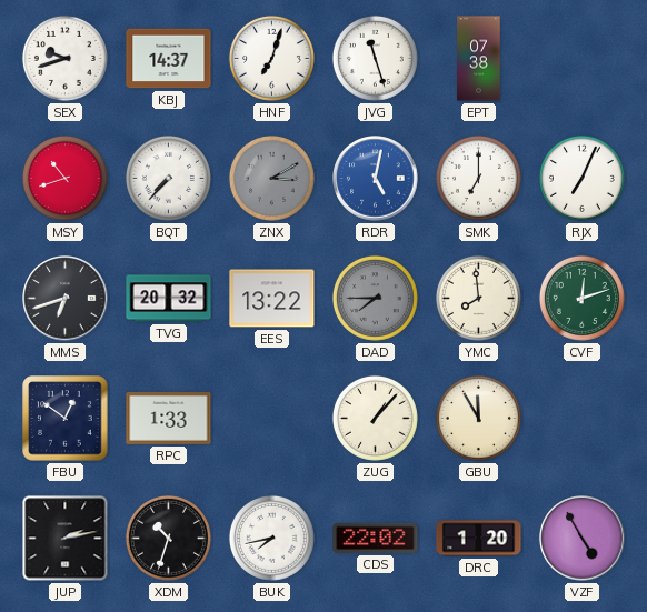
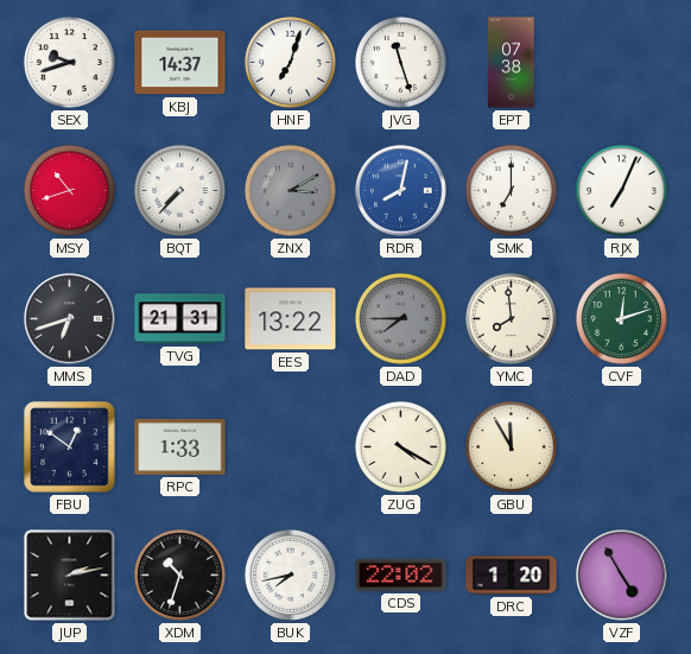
RDR: 5:02 -> 8:02
TVG: 20:32 -> 21:31
ZUG: 1:07 -> 4:20
